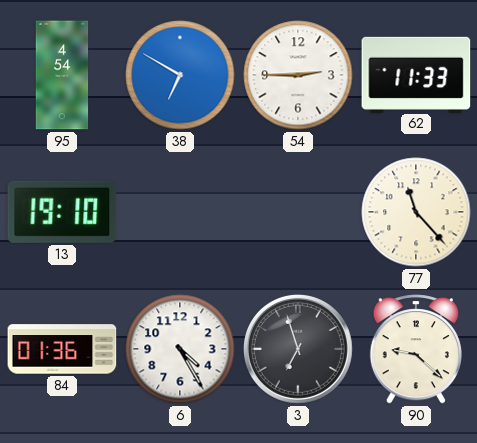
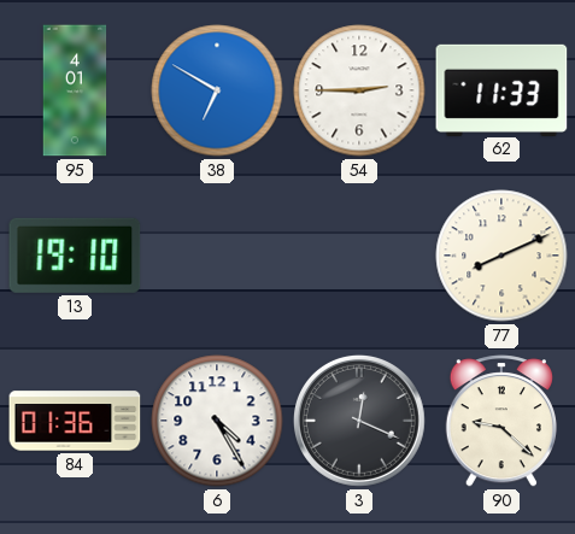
95: 4:54 -> 4:01
77: 11:23 -> 8:11
3: 6:57 -> 12:19
